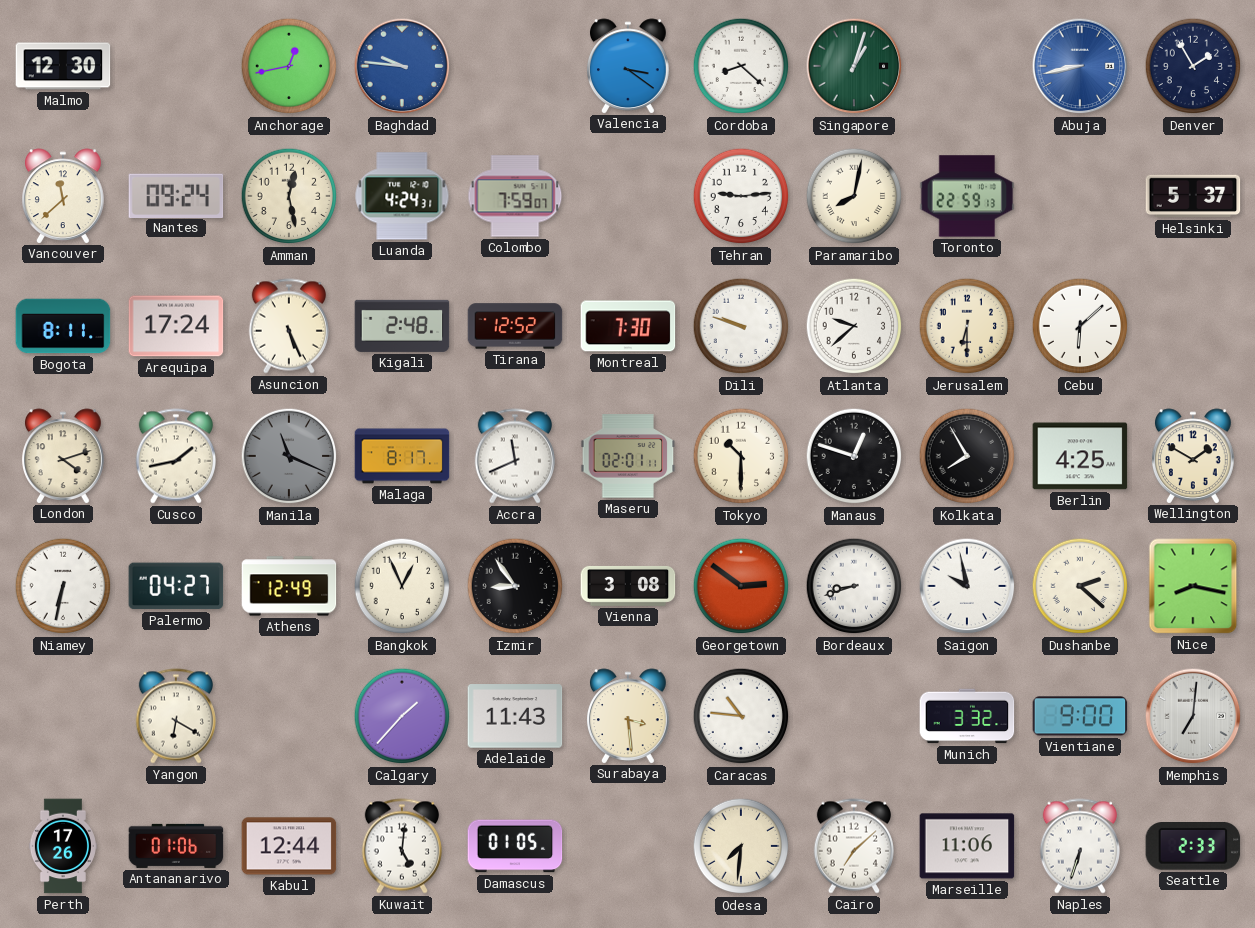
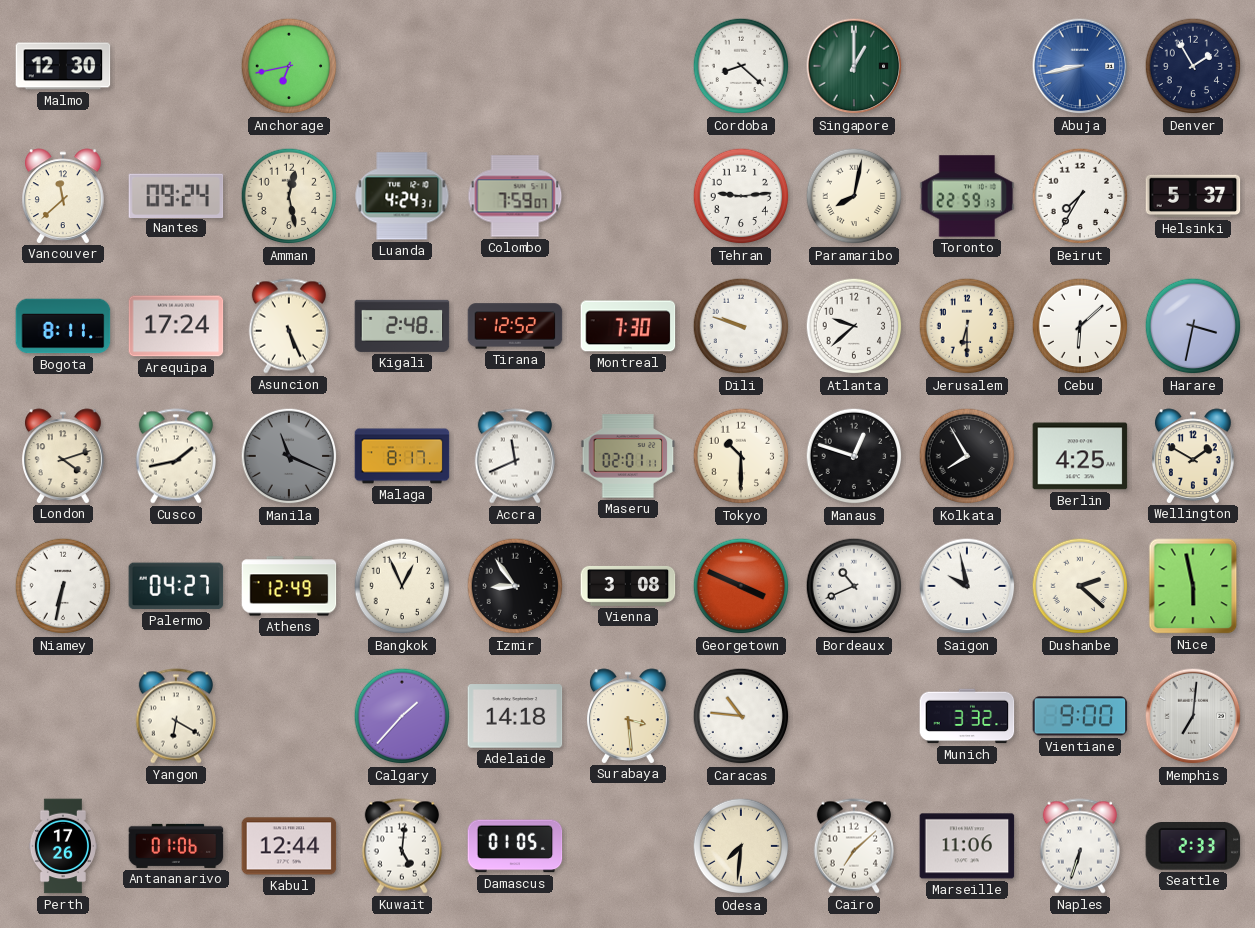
Anchorage: 12:43 -> 6:43
Baghdad: 9:46 -> none
Valencia: 3:21 -> none
Singapore: 1:03 -> 1:00
Beirut: none -> 7:35
Harare: none -> 3:32
Georgetown: 2:51 -> 3:49
Bordeaux: 8:42 -> 10:41
Nice: 8:17 -> 5:58
Adelaide: 11:43 -> 14:18
